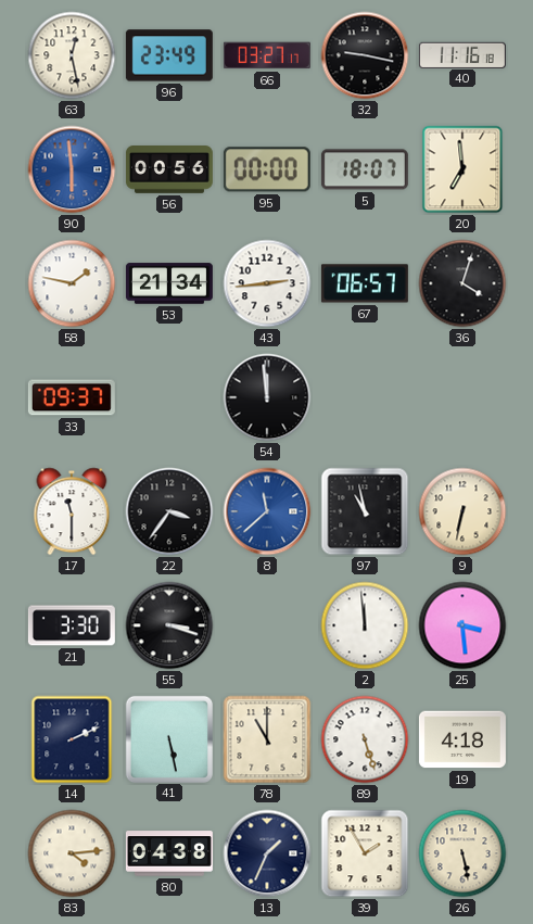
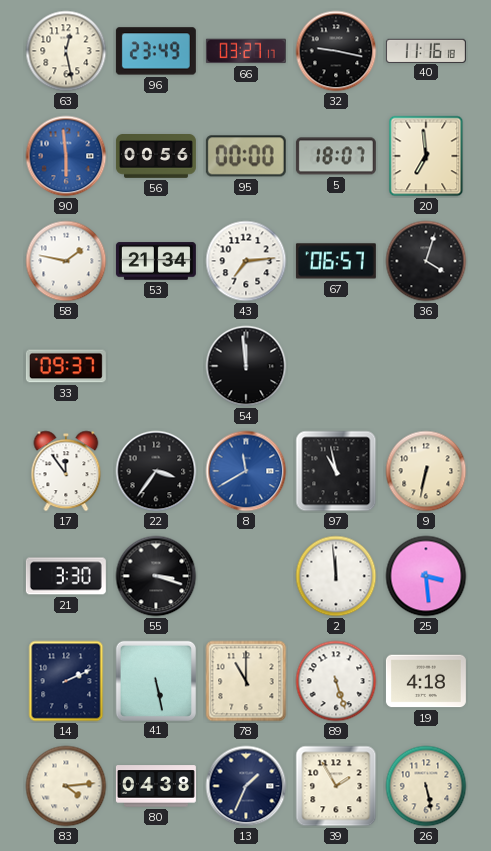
43: 2:44 -> 7:14
17: 11:30 -> 11:54
8: 11:38 -> 11:40
